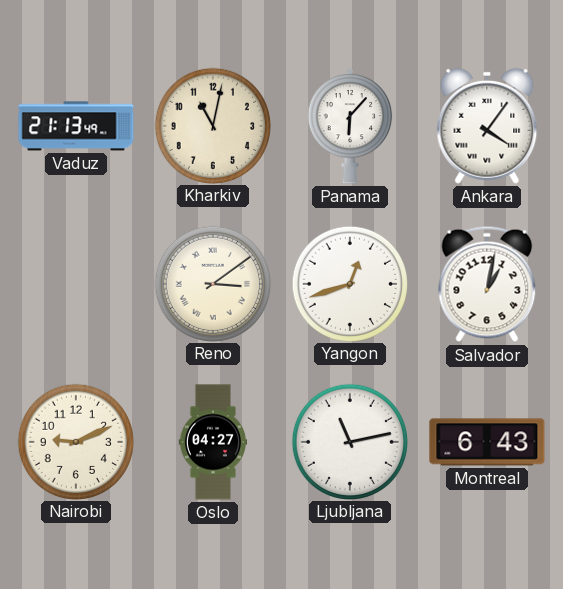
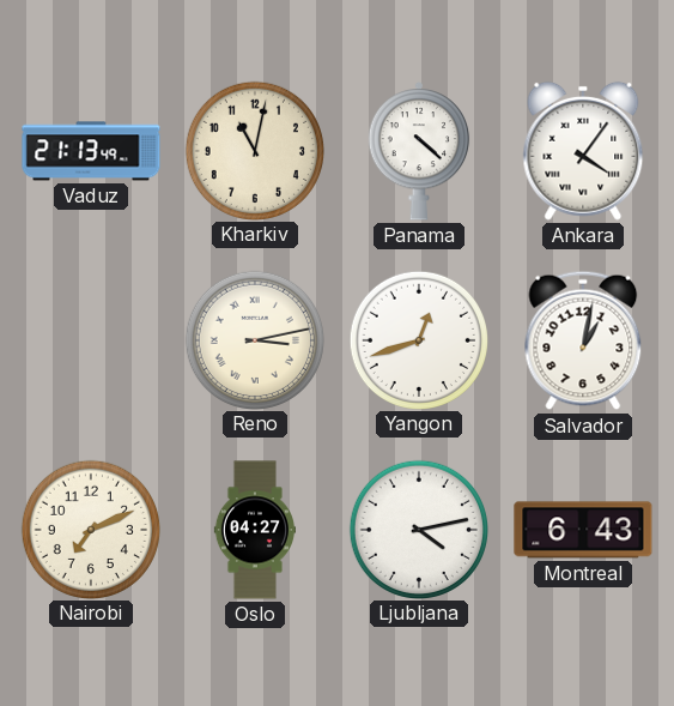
Panama: 6:07 -> 4:22
Reno: 3:09 -> 3:13
Nairobi: 9:11 -> 7:11
Ljubljana: 11:13 -> 4:13
